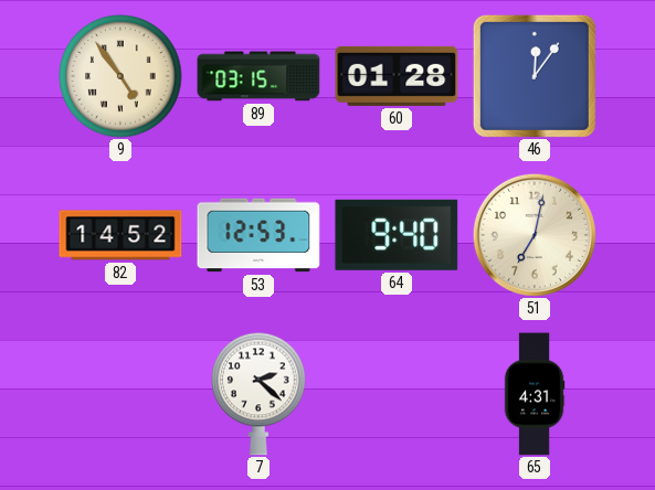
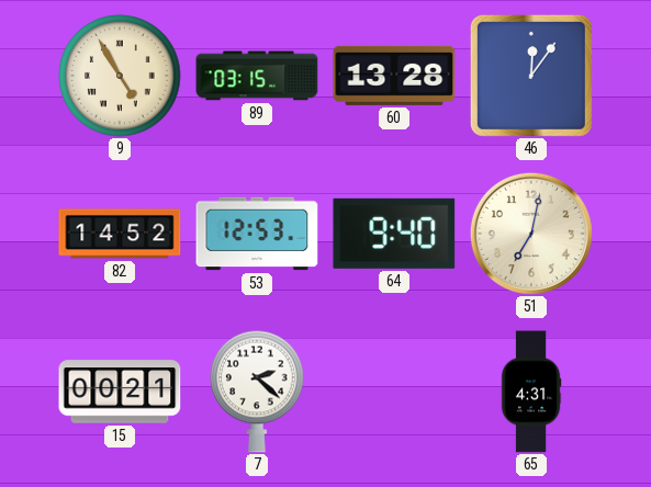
9: 4:54 -> 4:55
60: 01:28 -> 13:28
15: none -> 00:21
